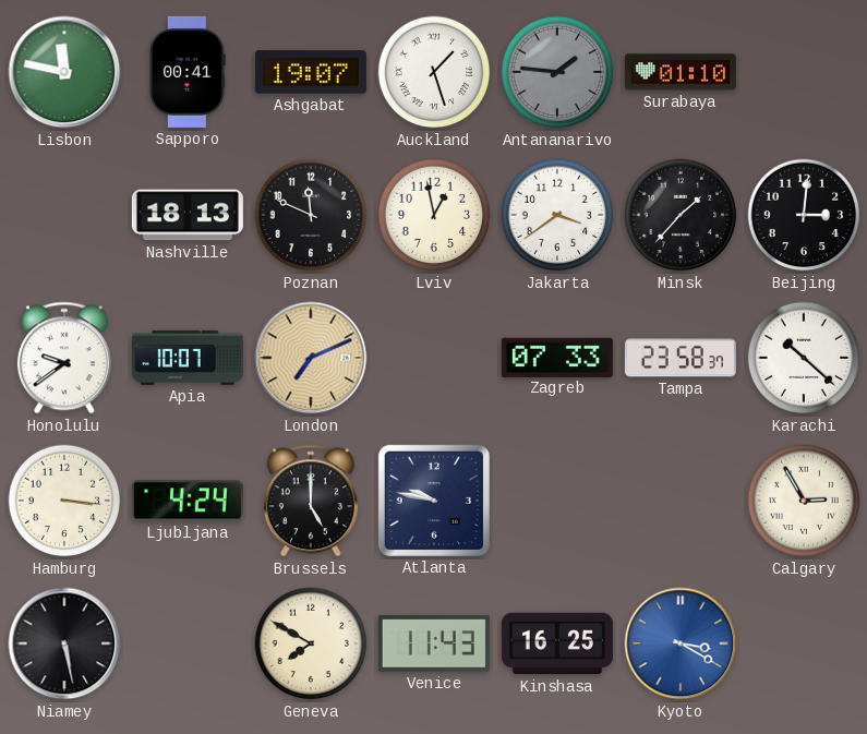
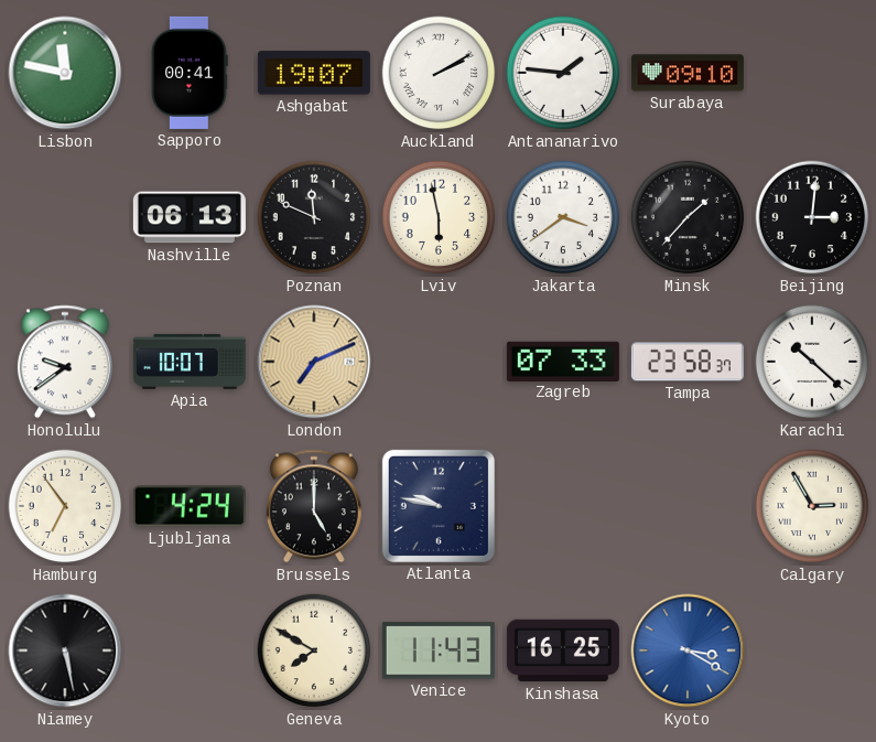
Auckland: 1:27 -> 2:10
Antananarivo dial: grey -> white
Surabaya: 01:10 -> 09:10
Nashville: 18:13 -> 06:13
Lviv: 12:58 -> 5:58
Hamburg: 3:16 -> 6:54
